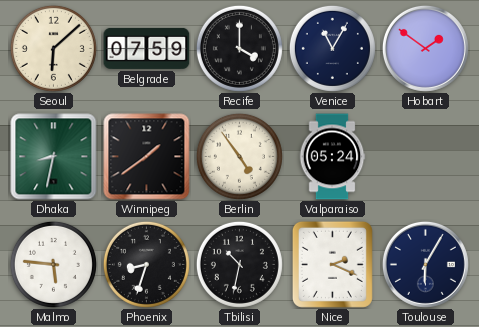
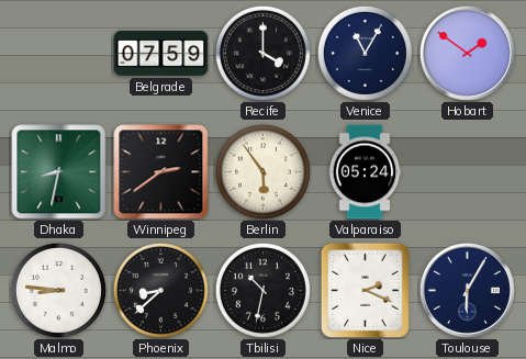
Seoul: 6:08 -> none
Winnipeg: 1:39 -> 2:39
Berlin: 4:54 -> 5:54
Malmo: 5:46 -> 8:46
Phoenix: 8:33 -> 8:38
